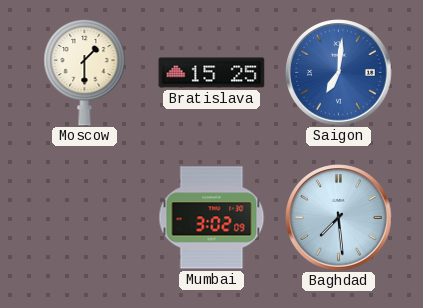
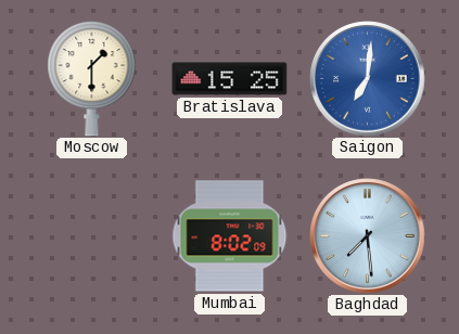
Mumbai: 3:02 -> 8:02
